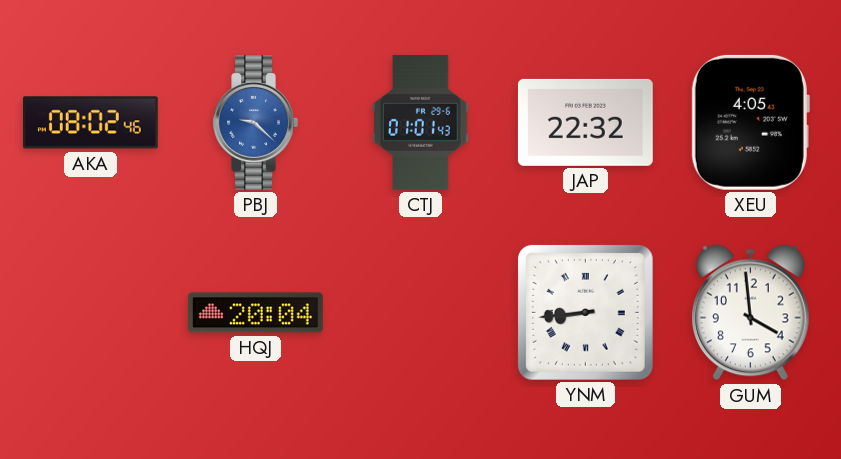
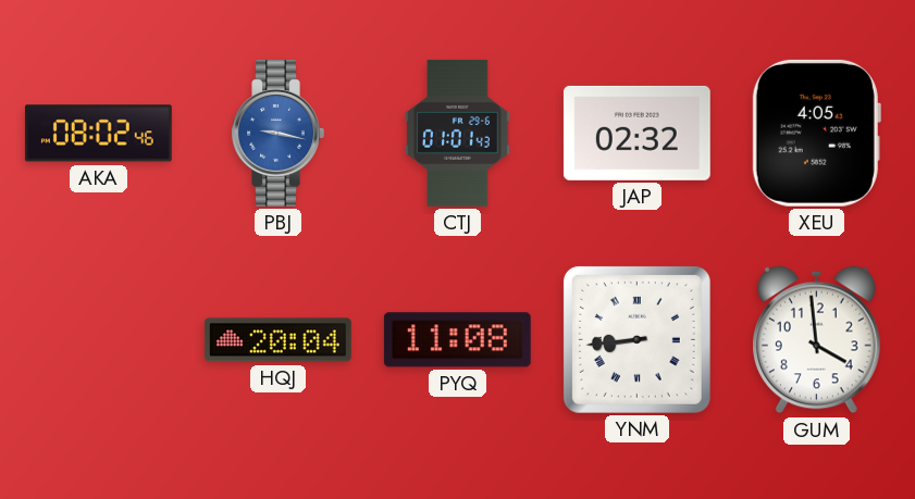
PBJ: 9:22 -> 9:17
JAP: 22:32 -> 02:32
PYQ: none -> 11:08
